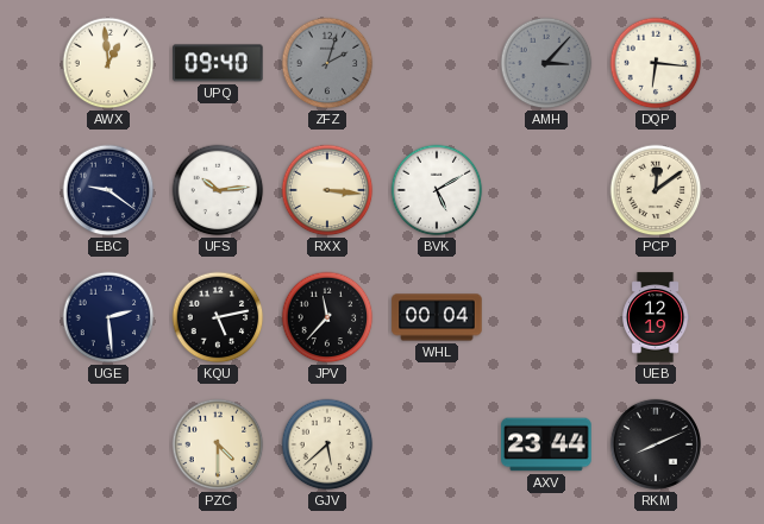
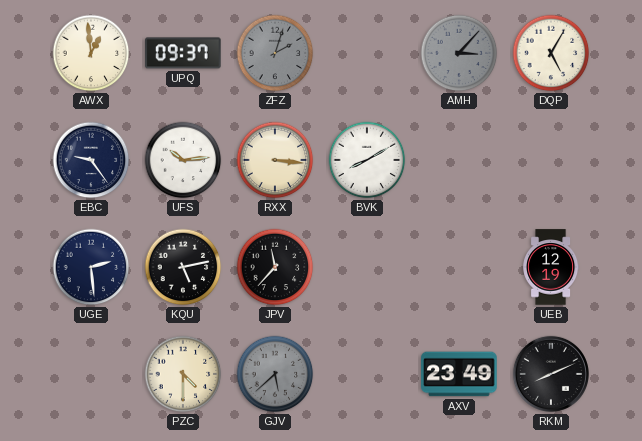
UPQ: 09:40 -> 09:37
DQP: 6:16 -> 5:05
EBC: 9:21 -> 9:24
BVK: 5:10 -> 8:10
PCP: 12:09 -> none
WHL: 00:04 -> none
GJV dial: cream -> grey
AXV: 23:44 -> 23:49
